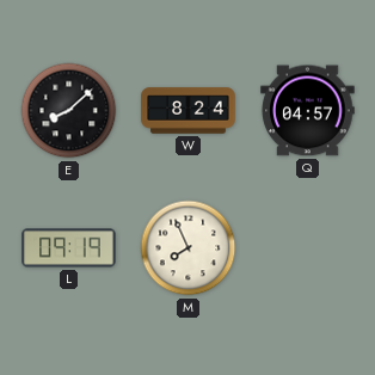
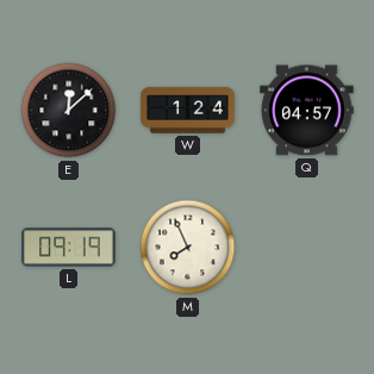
E: 8:08 -> 12:08
W: 8:24 -> 1:24
